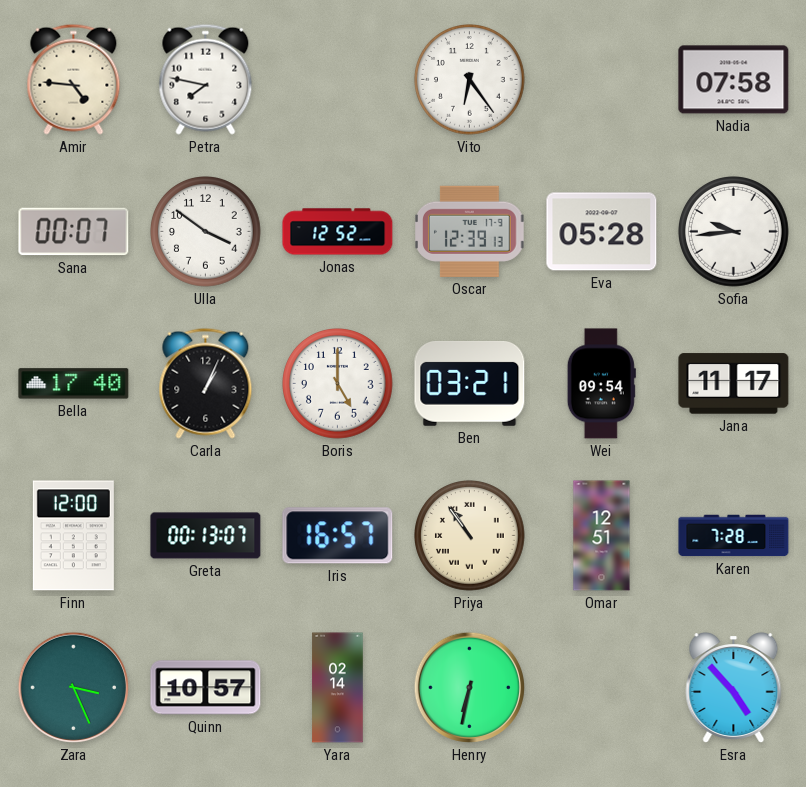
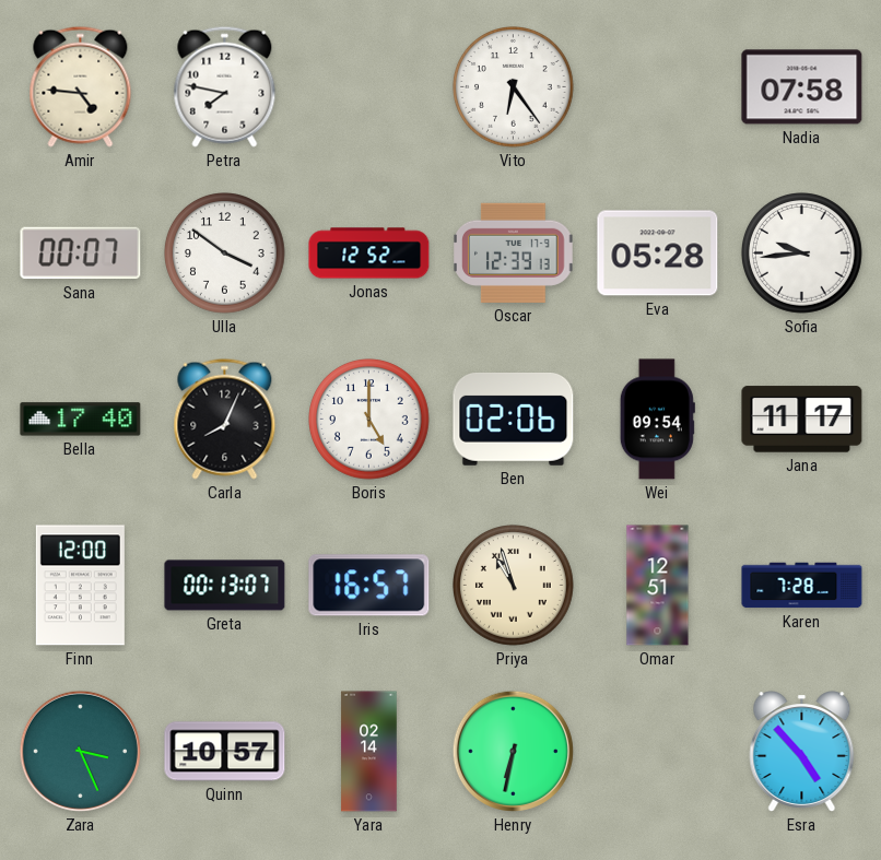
Carla: 1:04 -> 8:04
Ben: 03:21 -> 02:06
Priya: 10:54 -> 10:57
